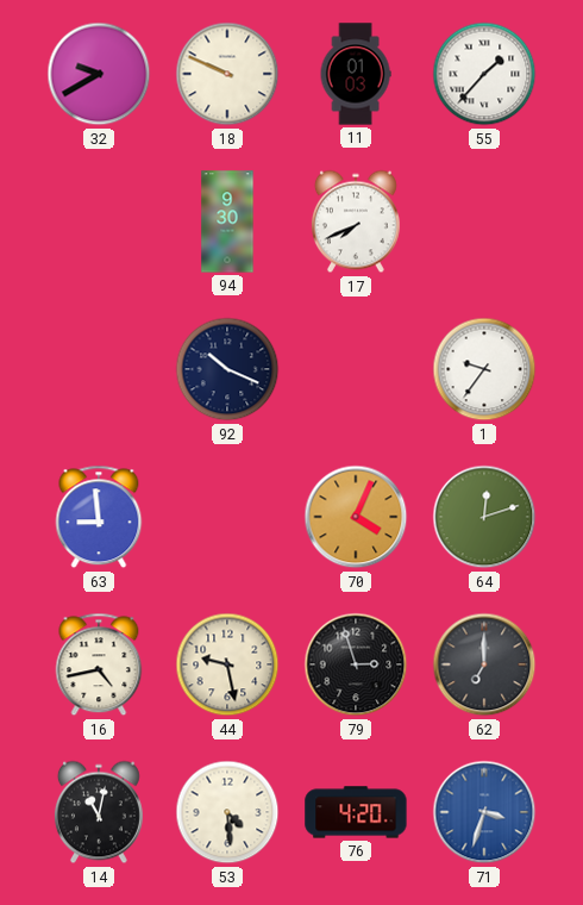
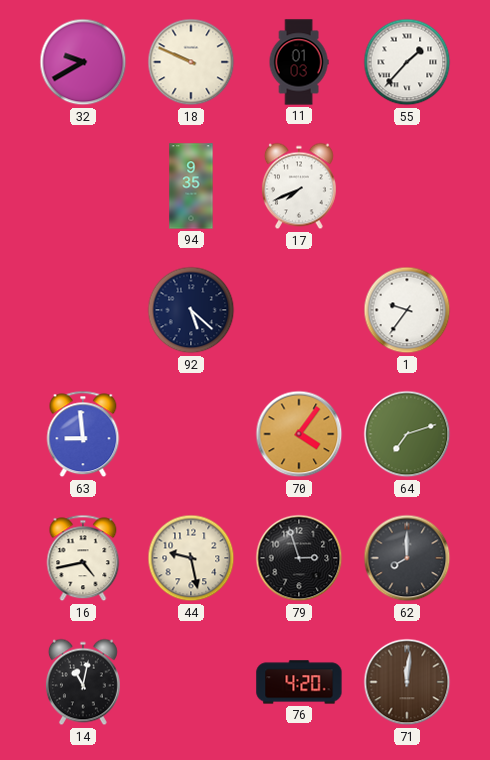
94: 9:30 -> 9:35
92: 10:19 -> 5:22
70: 4:04 -> 4:06
64: 12:12 -> 7:12
62: 7:00 -> 8:00
53: 4:29 -> none
71: 3:33 -> 12:01
71 dial: blue -> brown
